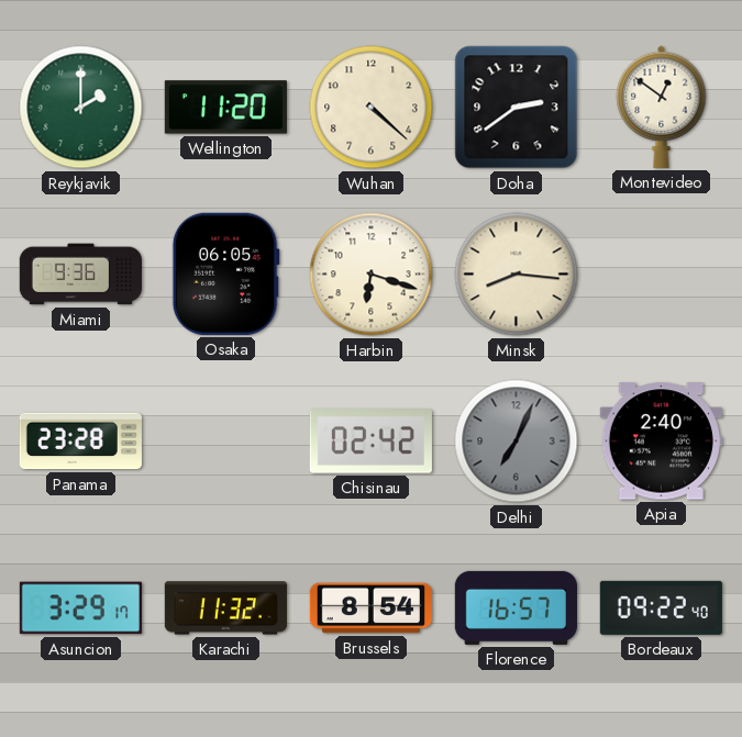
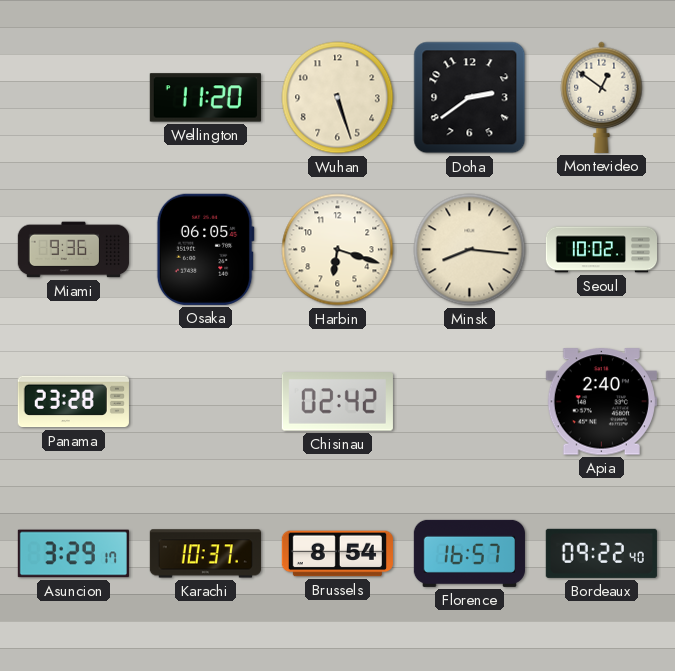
Reykjavik: 2:00 -> none
Wuhan: 4:22 -> 5:27
Seoul: none -> 10:02
Delhi: 7:04 -> none
Karachi: 11:32 -> 10:37
